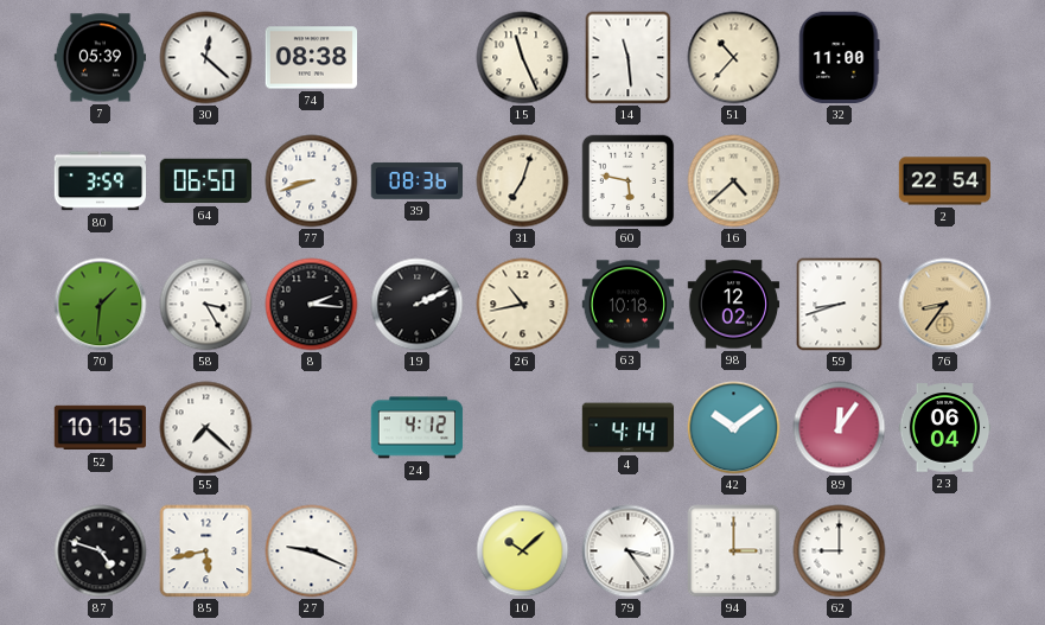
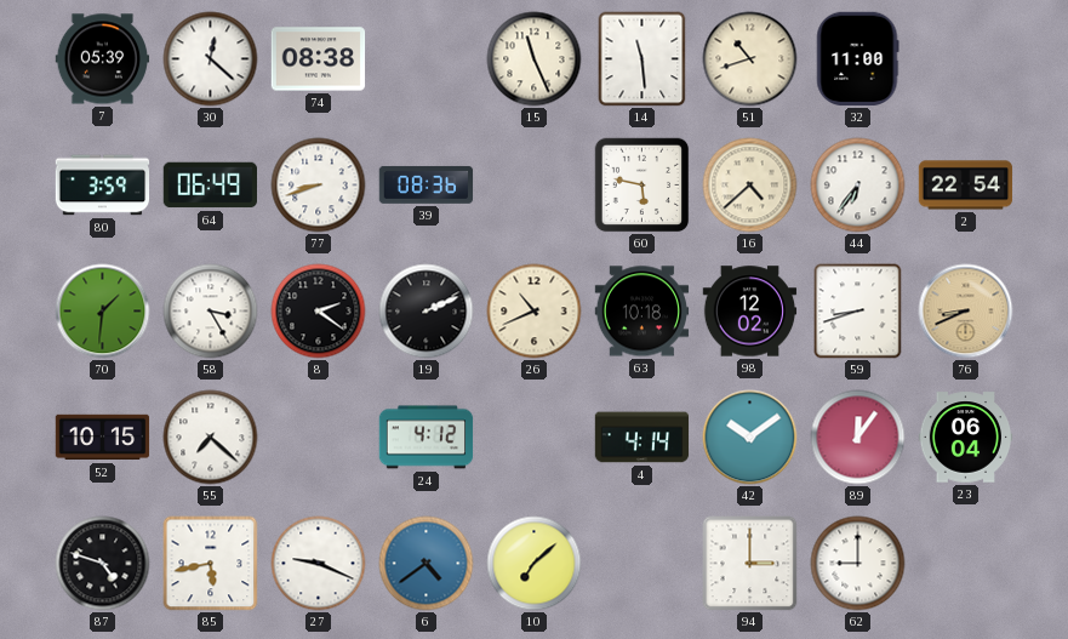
51: 10:37 -> 10:42
64: 06:50 -> 06:49
31: 7:03 -> none
44: none -> 6:36
8: 2:16 -> 2:21
26: 10:43 -> 10:41
76: 8:36 -> 8:41
6: none -> 4:39
10: 10:08 -> 7:08
79: 3:24 -> none
